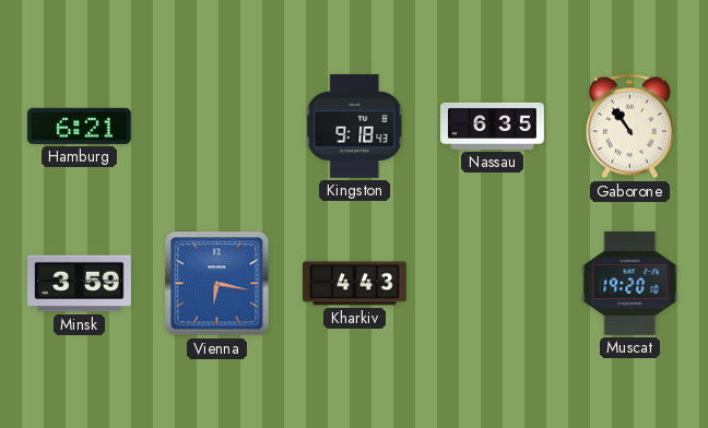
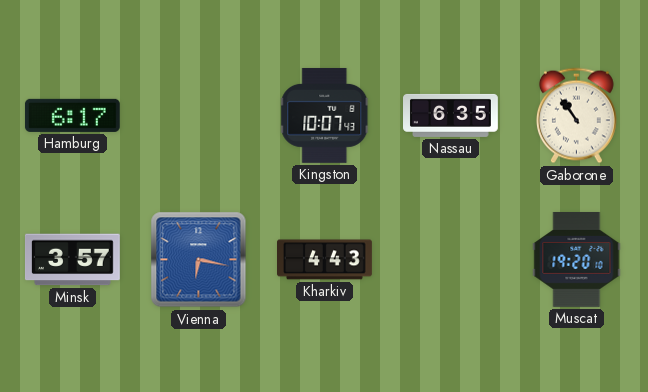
Hamburg: 6:21 -> 6:17
Kingston: 9:18 -> 10:07
Minsk: 3:59 -> 3:57
